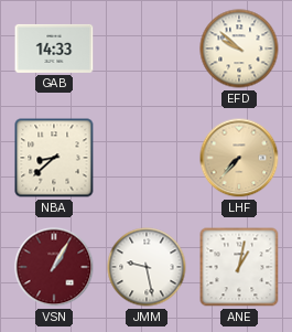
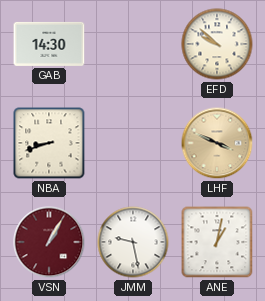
GAB: 14:33 -> 14:30
NBA: 8:38 -> 8:42
LHF: 7:37 -> 3:49
